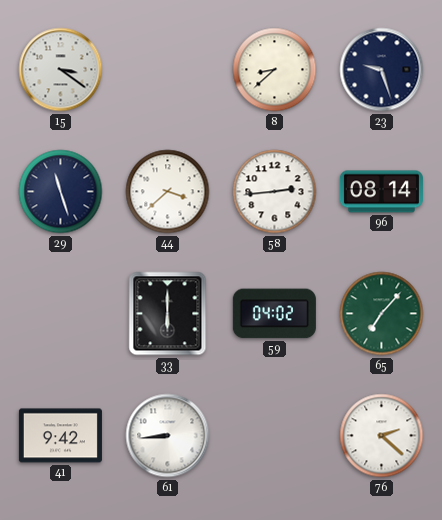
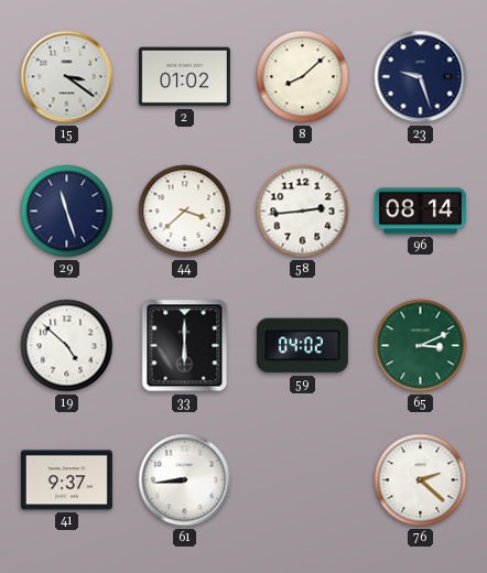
2: none -> 01:02
8: 8:38 -> 8:08
19: none -> 4:52
65: 7:07 -> 3:11
41: 9:42 -> 9:37
